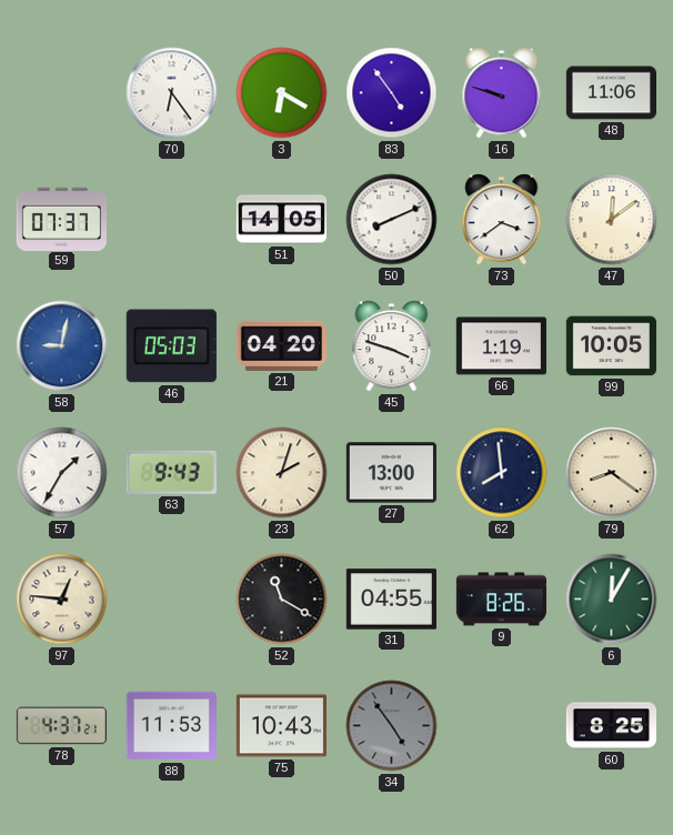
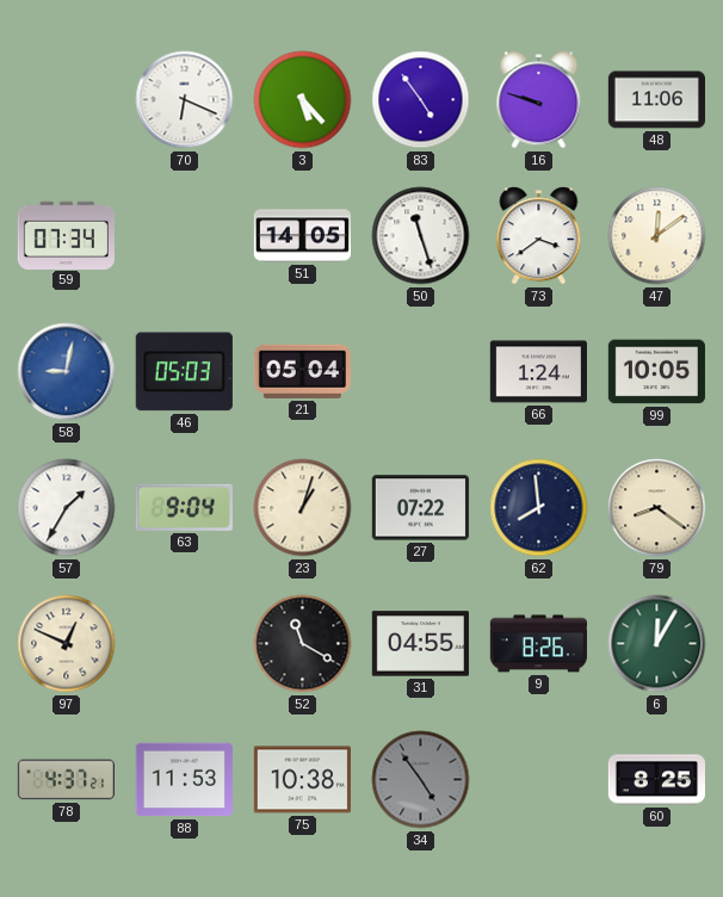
70: 6:24 -> 6:19
3: 6:20 -> 5:23
59: 07:37 -> 07:34
50: 8:11 -> 11:27
21: 04:20 -> 05:04
45: 3:48 -> none
66: 1:19 -> 1:24
63: 9:43 -> 9:04
23: 2:03 -> 1:03
27: 13:00 -> 07:22
97: 12:46 -> 12:49
75: 10:43 -> 10:38
